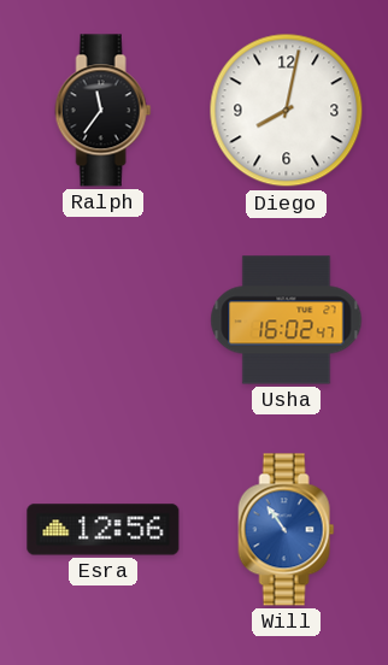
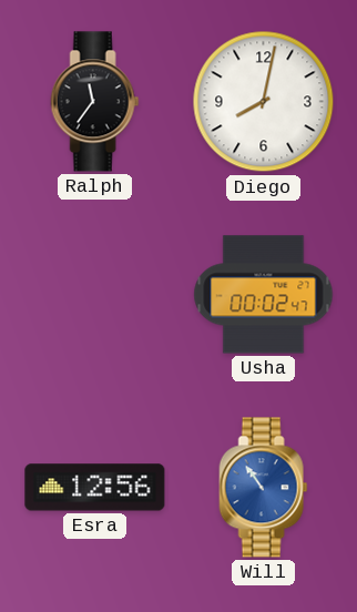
Usha: 16:02 -> 00:02
